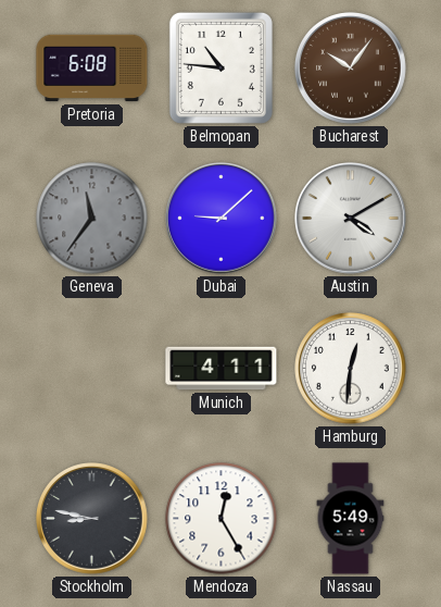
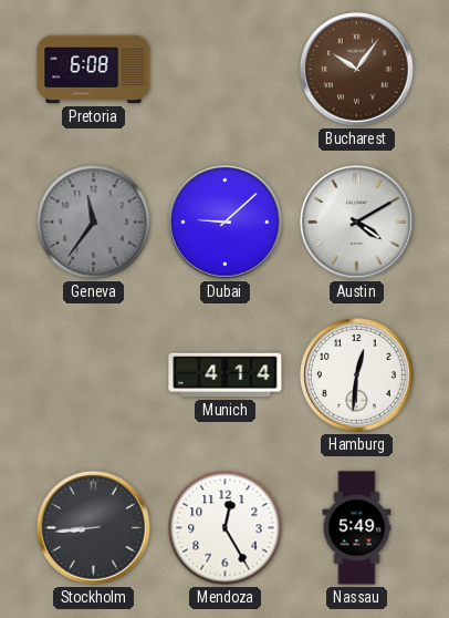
Belmopan: 10:46 -> none
Munich: 4:11 -> 4:14
Stockholm: 8:47 -> 8:44
